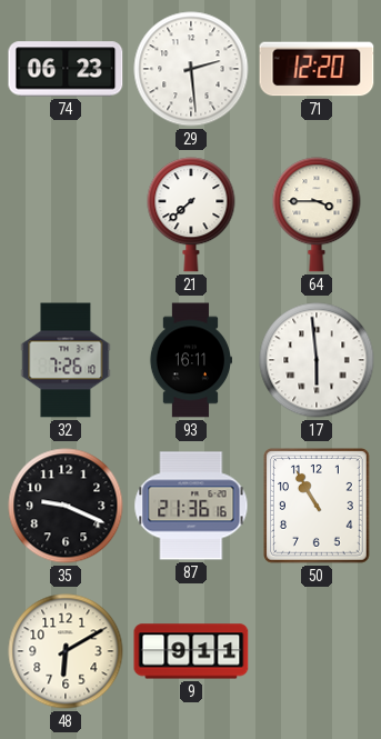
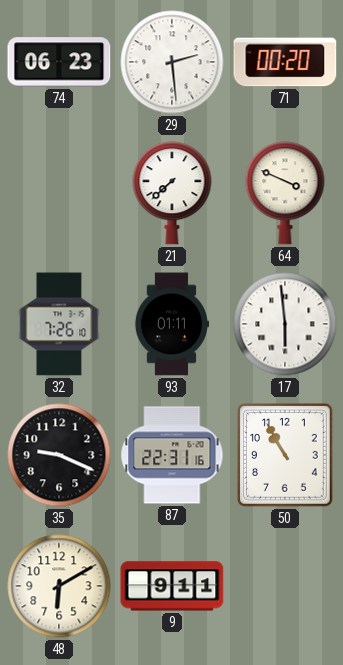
71: 12:20 -> 00:20
64: 3:45 -> 3:49
93: 16:11 -> 01:11
87: 21:36 -> 22:31
